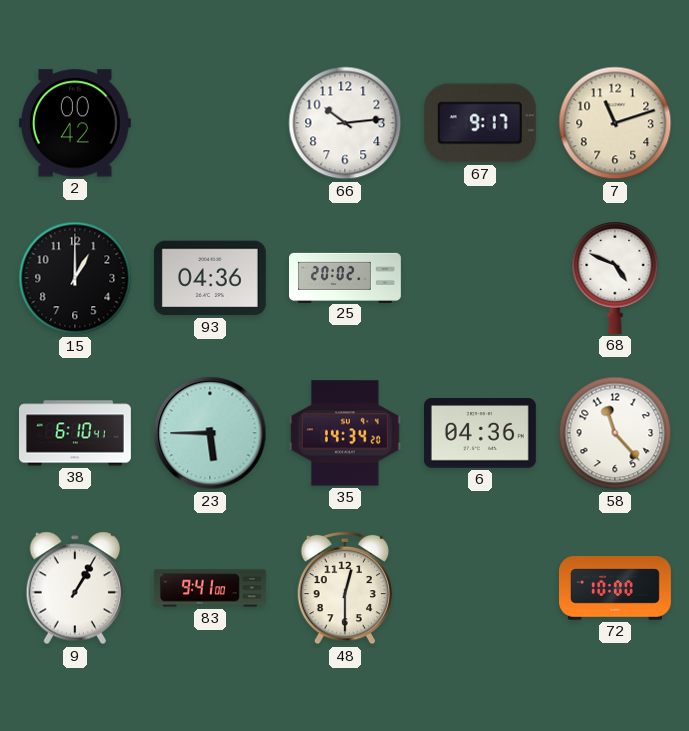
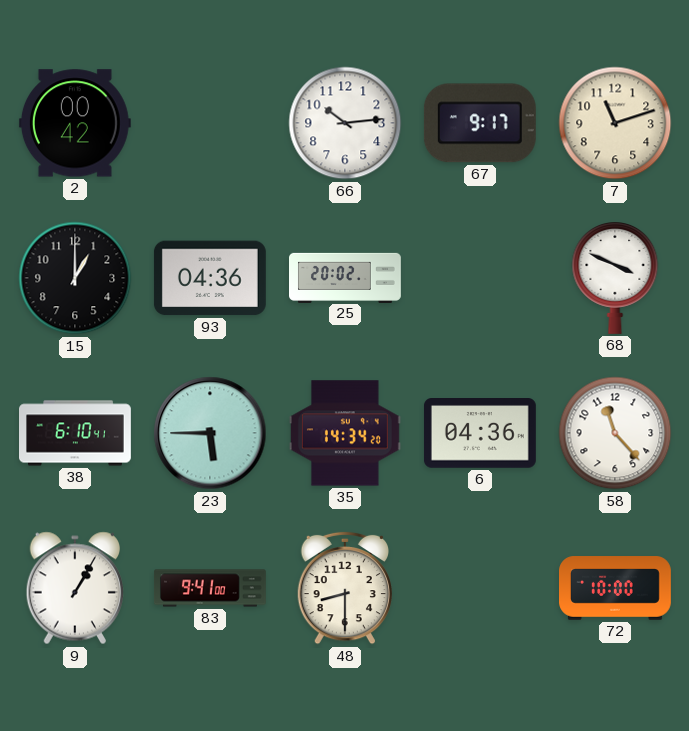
68: 4:49 -> 3:49
48: 12:30 -> 8:30
